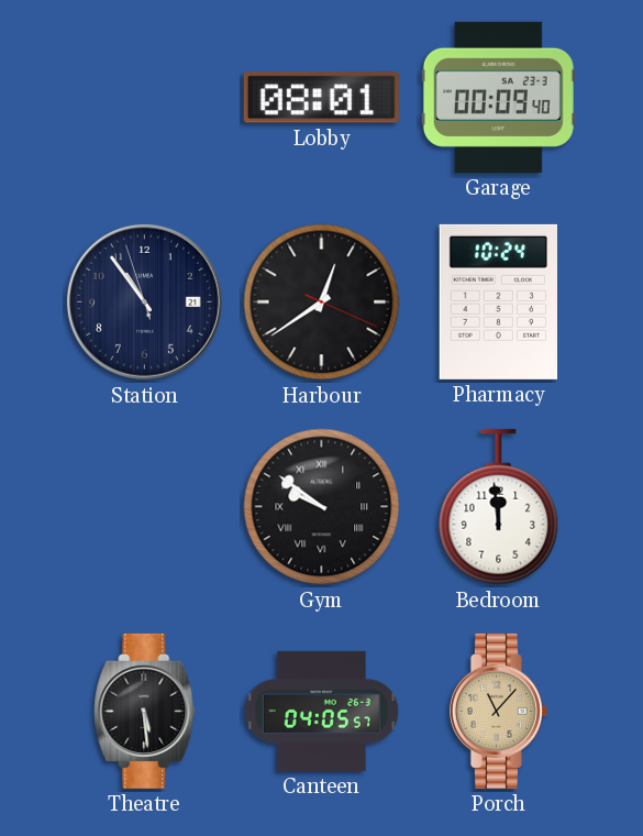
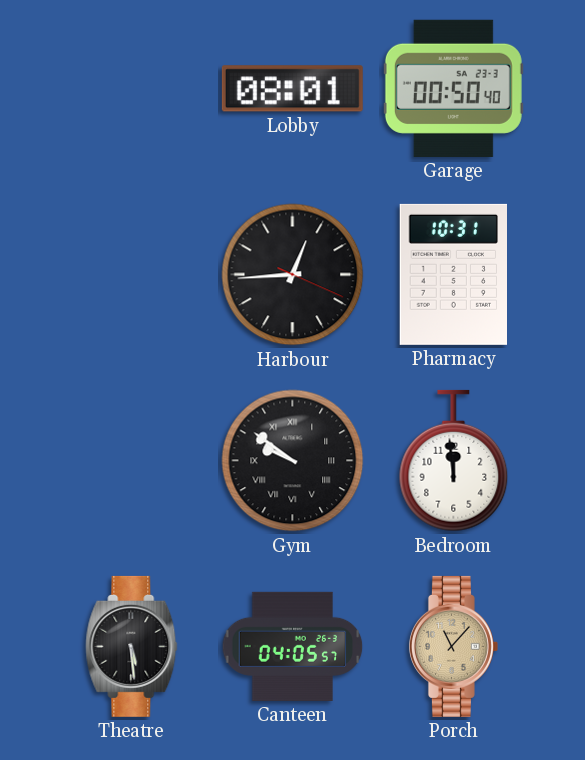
Garage: 00:09 -> 00:50
Station: 10:53 -> none
Harbour: 12:39 -> 12:44
Pharmacy: 10:24 -> 10:31
